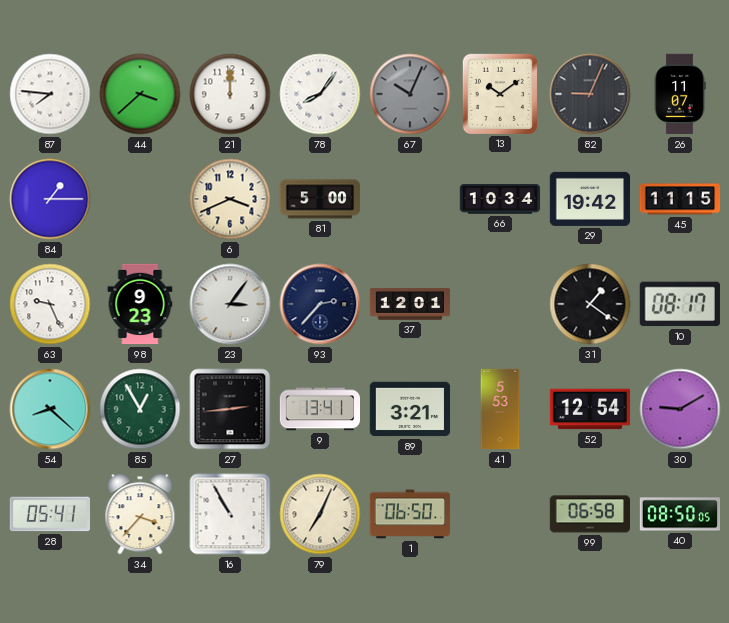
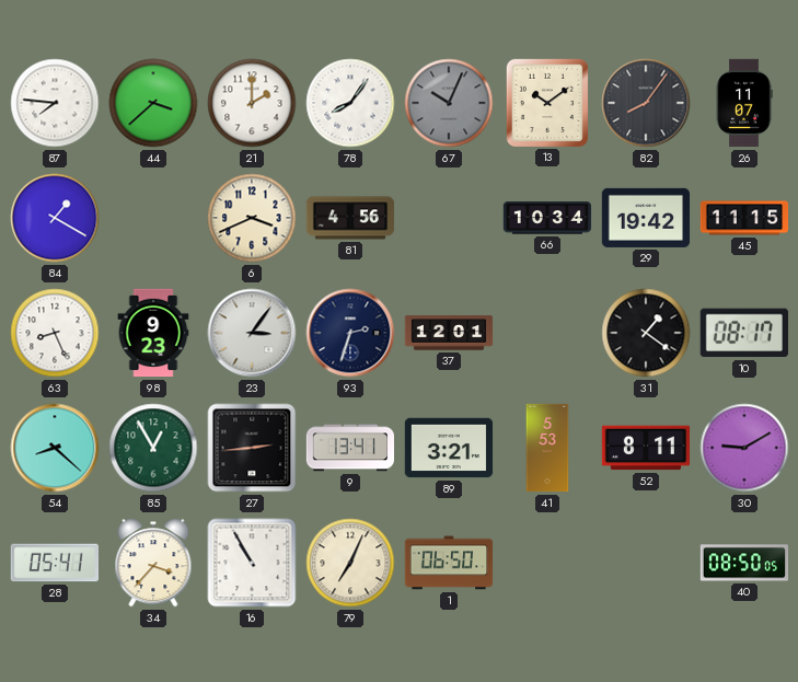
21: 12:00 -> 2:00
82: 9:04 -> 8:06
84: 1:15 -> 1:20
81: 5:00 -> 4:56
63: 9:26 -> 8:26
93: 2:37 -> 2:33
52: 12:54 -> 8:11
99: 06:58 -> none
